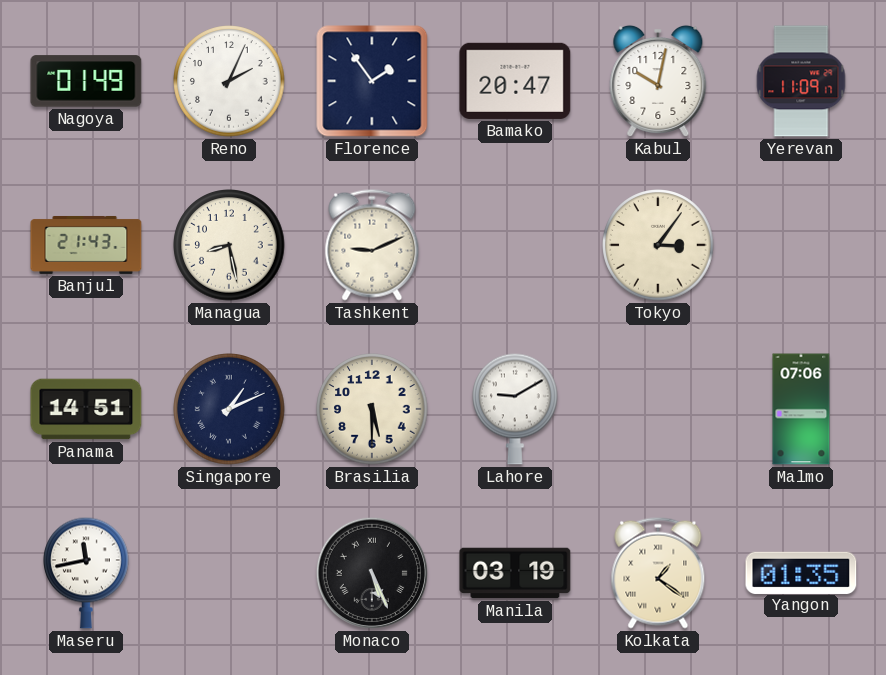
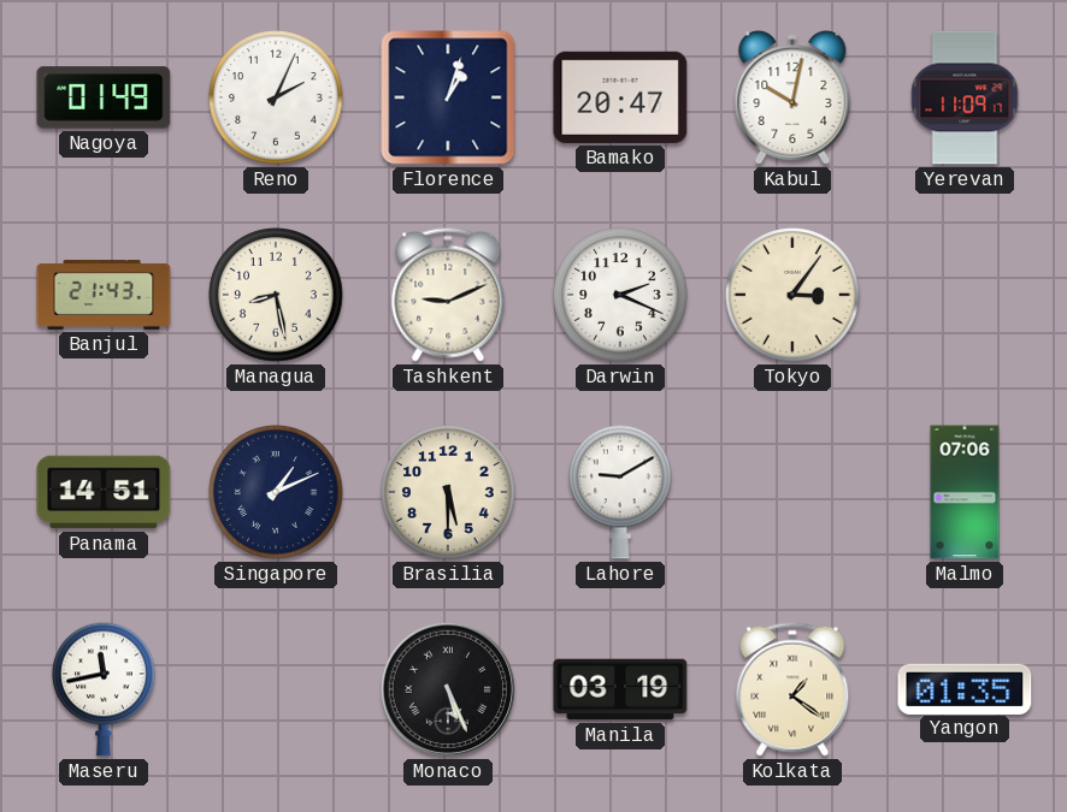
Florence: 1:54 -> 1:03
Darwin: none -> 2:19
